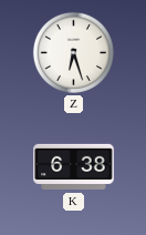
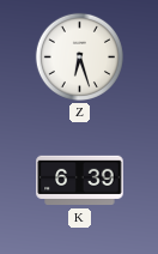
K: 6:38 -> 6:39
